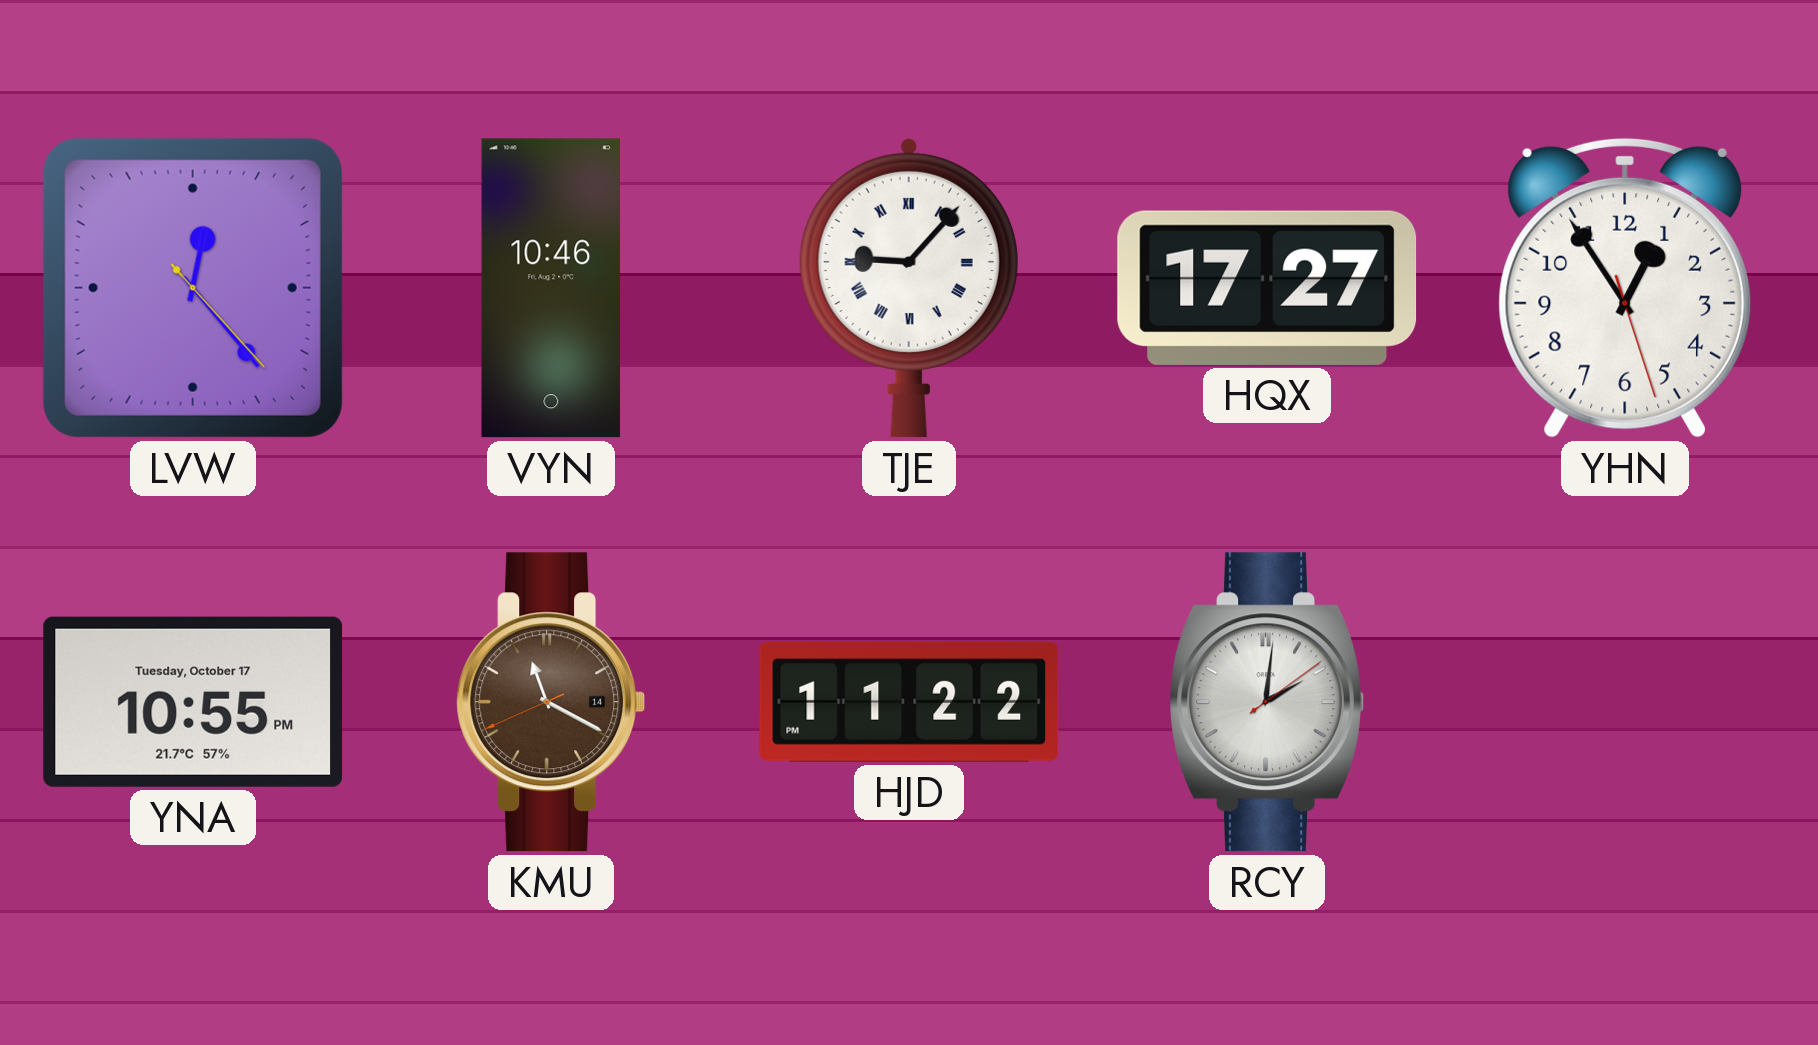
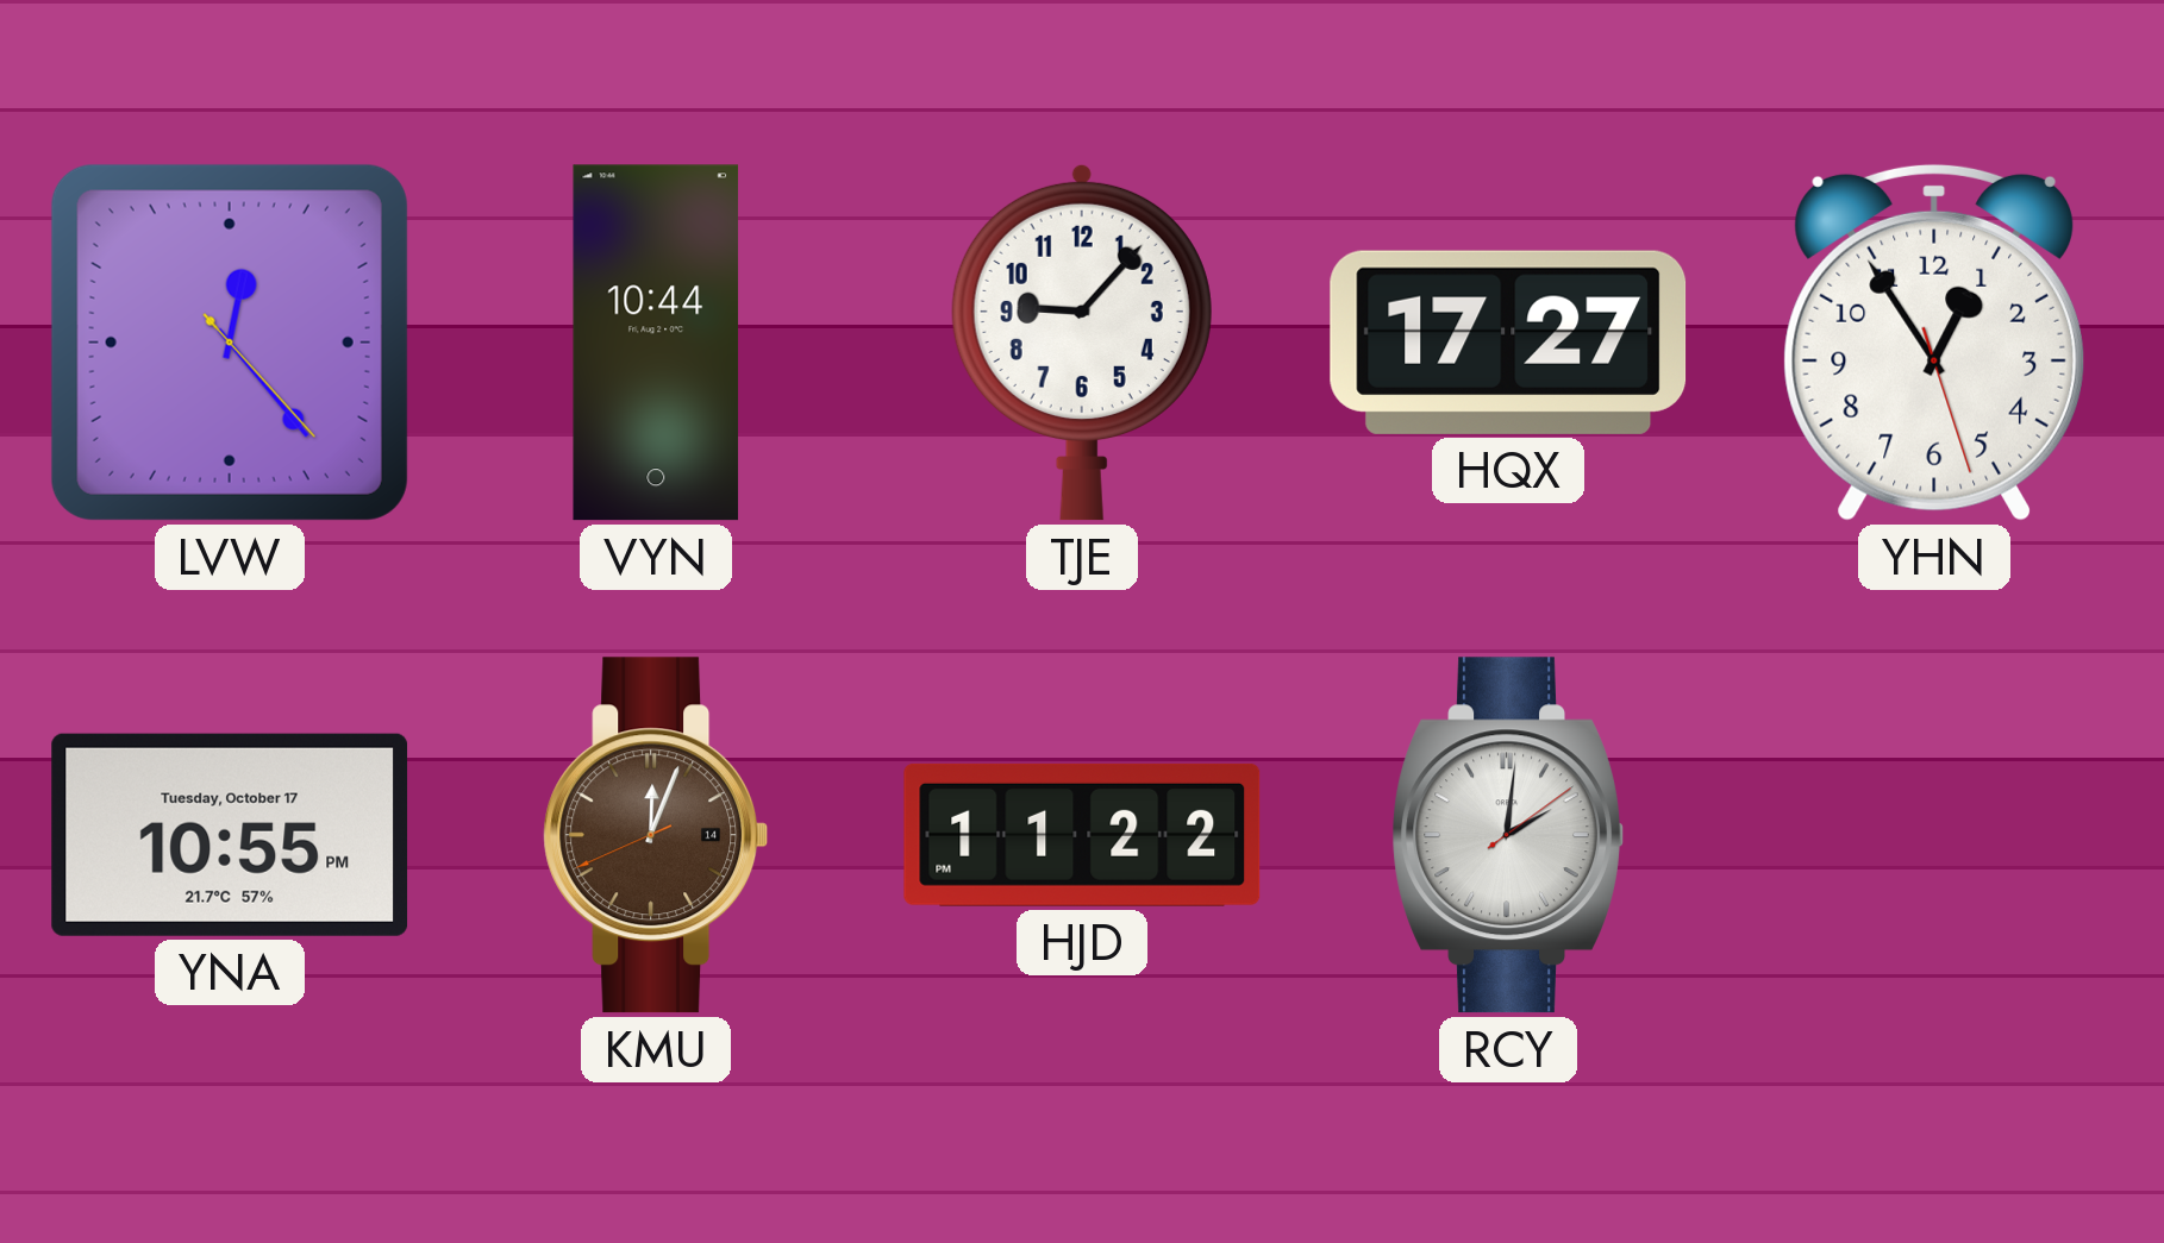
VYN: 10:46 -> 10:44
TJE numerals: Roman -> Arabic
KMU: 11:19 -> 12:03
